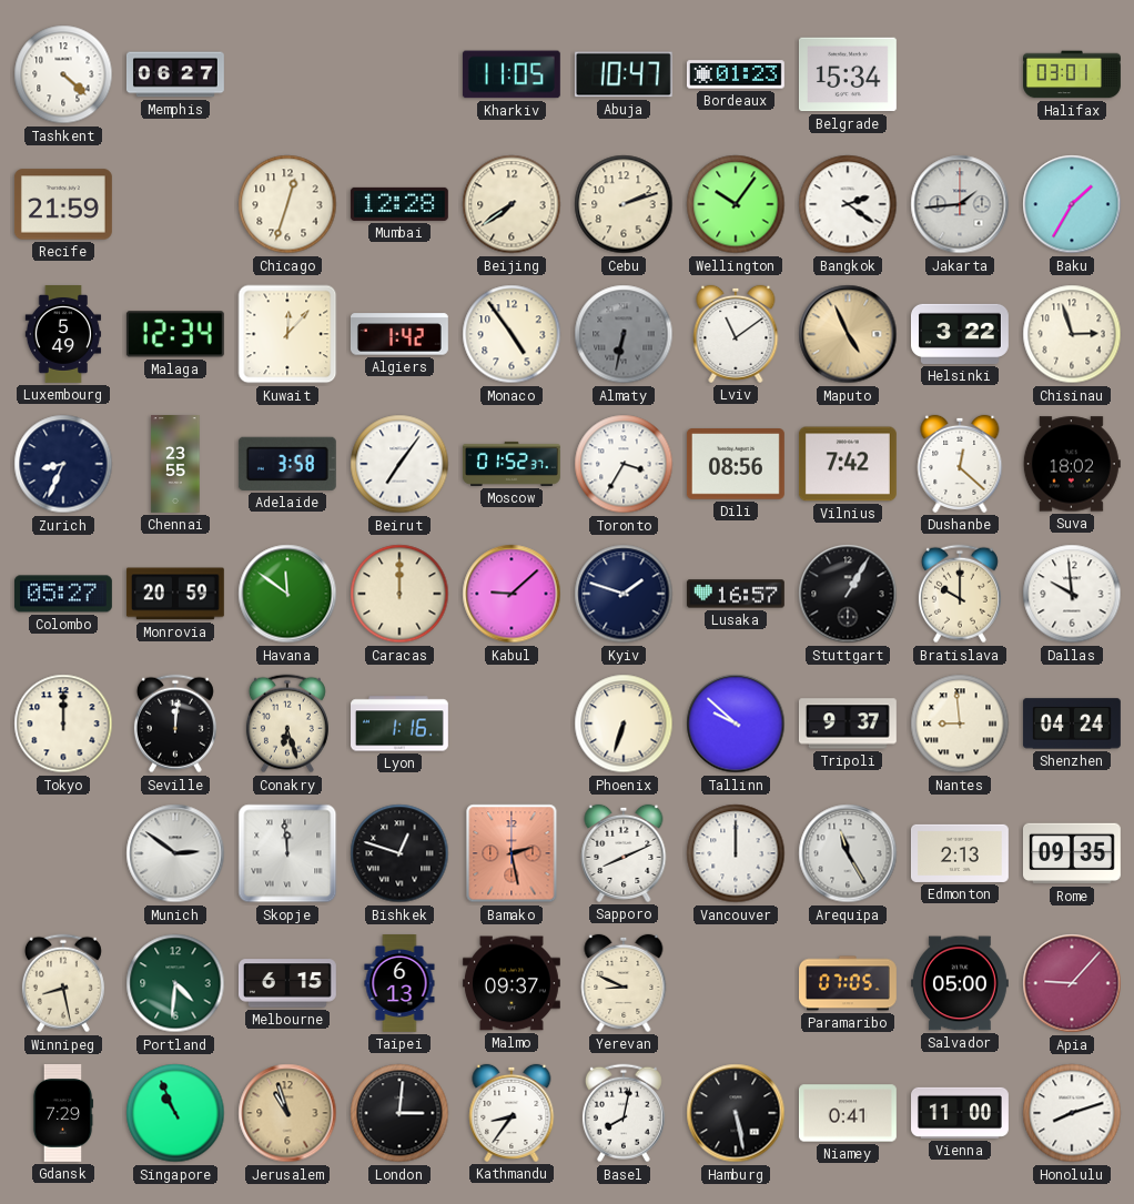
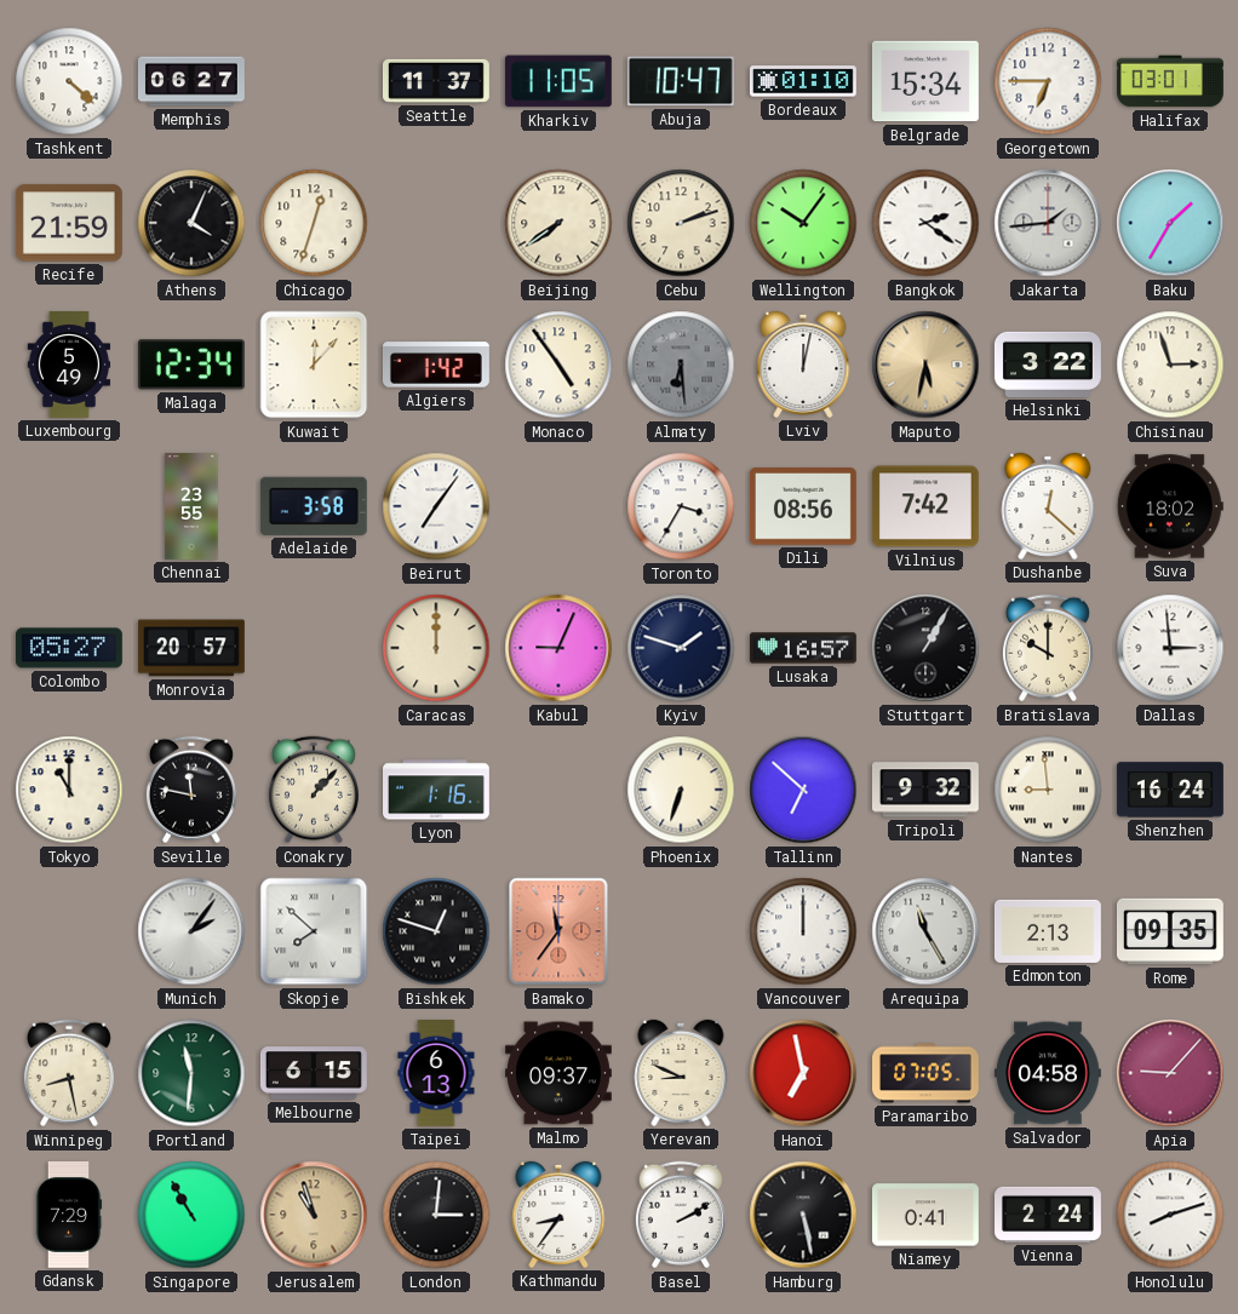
Seattle: none -> 11:37
Bordeaux: 01:23 -> 01:10
Georgetown: none -> 6:45
Athens: none -> 4:04
Mumbai: 12:28 -> none
Almaty: 6:32 -> 6:29
Lviv: 11:09 -> 12:02
Maputo: 4:56 -> 5:32
Zurich: 8:34 -> none
Moscow: 01:52 -> none
Monrovia: 20:59 -> 20:57
Havana: 11:51 -> none
Kabul: 9:08 -> 9:04
Dallas: 9:59 -> 2:59
Tokyo: 12:00 -> 11:00
Seville: 12:01 -> 11:47
Conakry: 6:27 -> 1:07
Tallinn: 9:52 -> 6:52
Tripoli: 9:37 -> 9:32
Shenzhen: 04:24 -> 16:24
Munich: 2:51 -> 2:06
Skopje: 11:59 -> 7:52
Bamako: 2:28 -> 11:36
Sapporo: 8:11 -> none
Portland: 4:31 -> 11:31
Hanoi: none -> 6:58
Salvador: 05:00 -> 04:58
Singapore: 10:56 -> 10:55
Basel: 8:02 -> 2:10
Vienna: 11:00 -> 2:24
